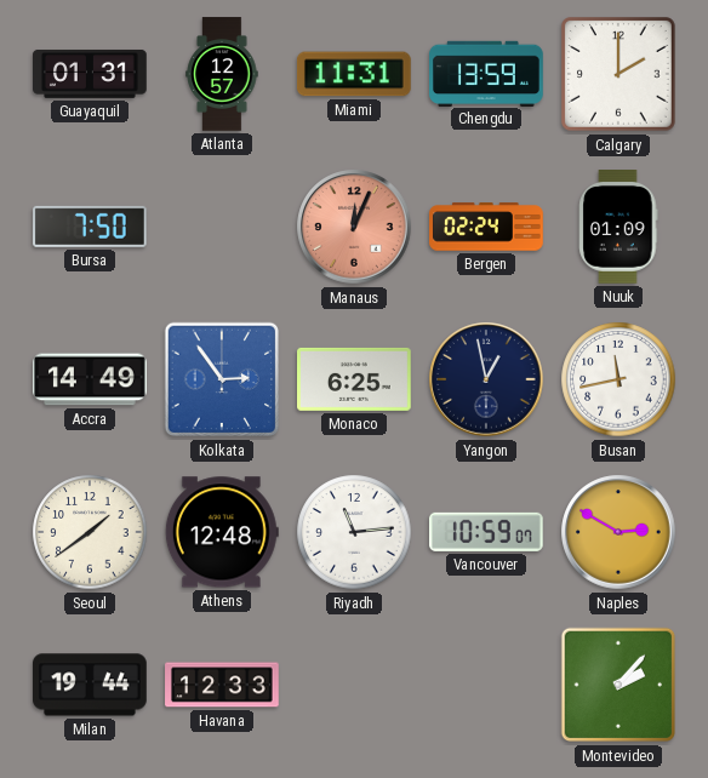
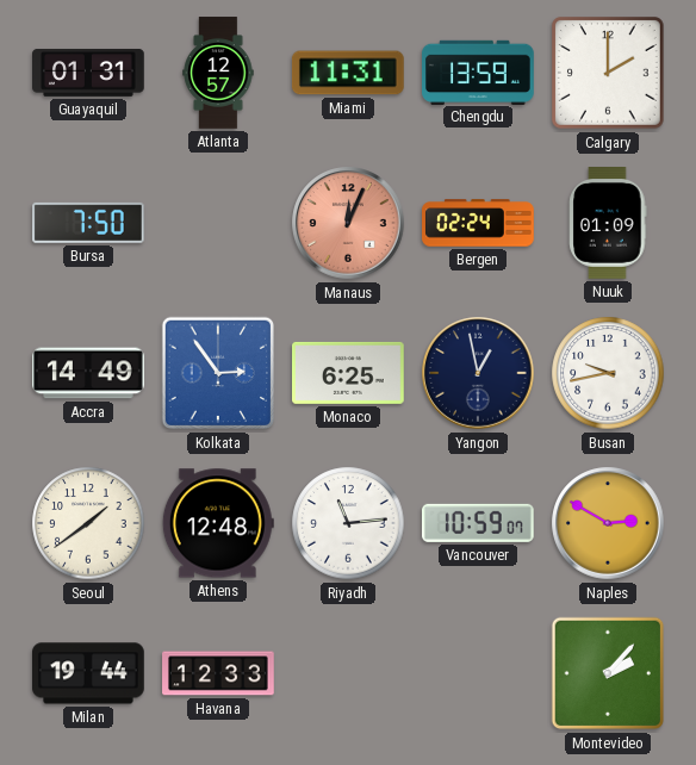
Busan: 11:43 -> 9:43
